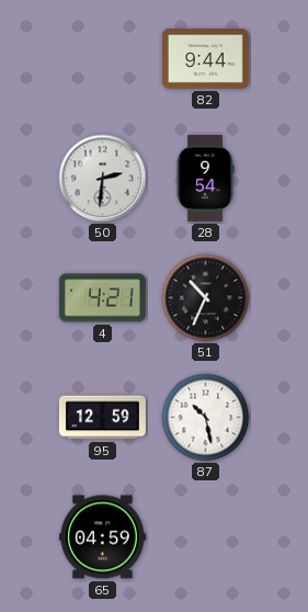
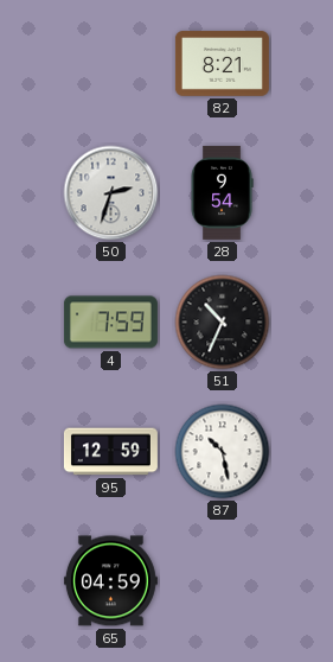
82: 9:44 -> 8:21
50: 2:31 -> 2:33
4: 4:21 -> 7:59
